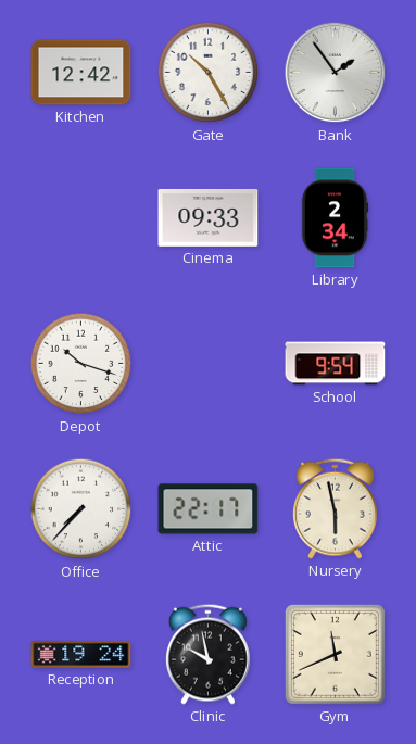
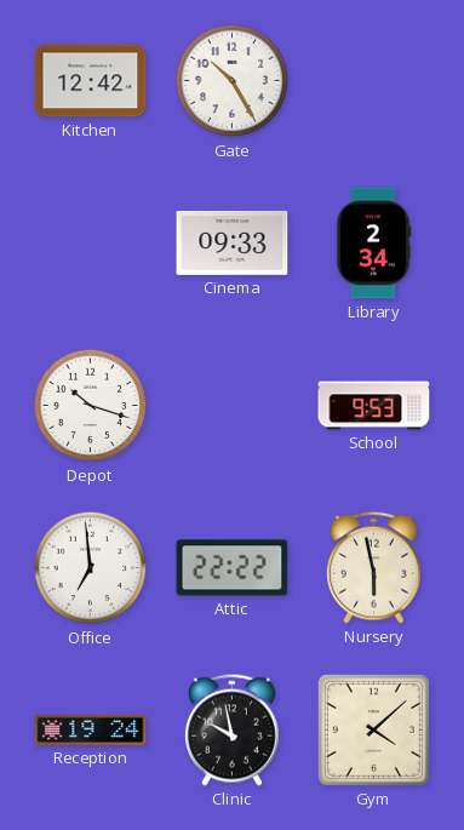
Bank: 1:54 -> none
School: 9:54 -> 9:53
Office: 7:37 -> 6:59
Attic: 22:17 -> 22:22
Gym: 11:41 -> 4:08
